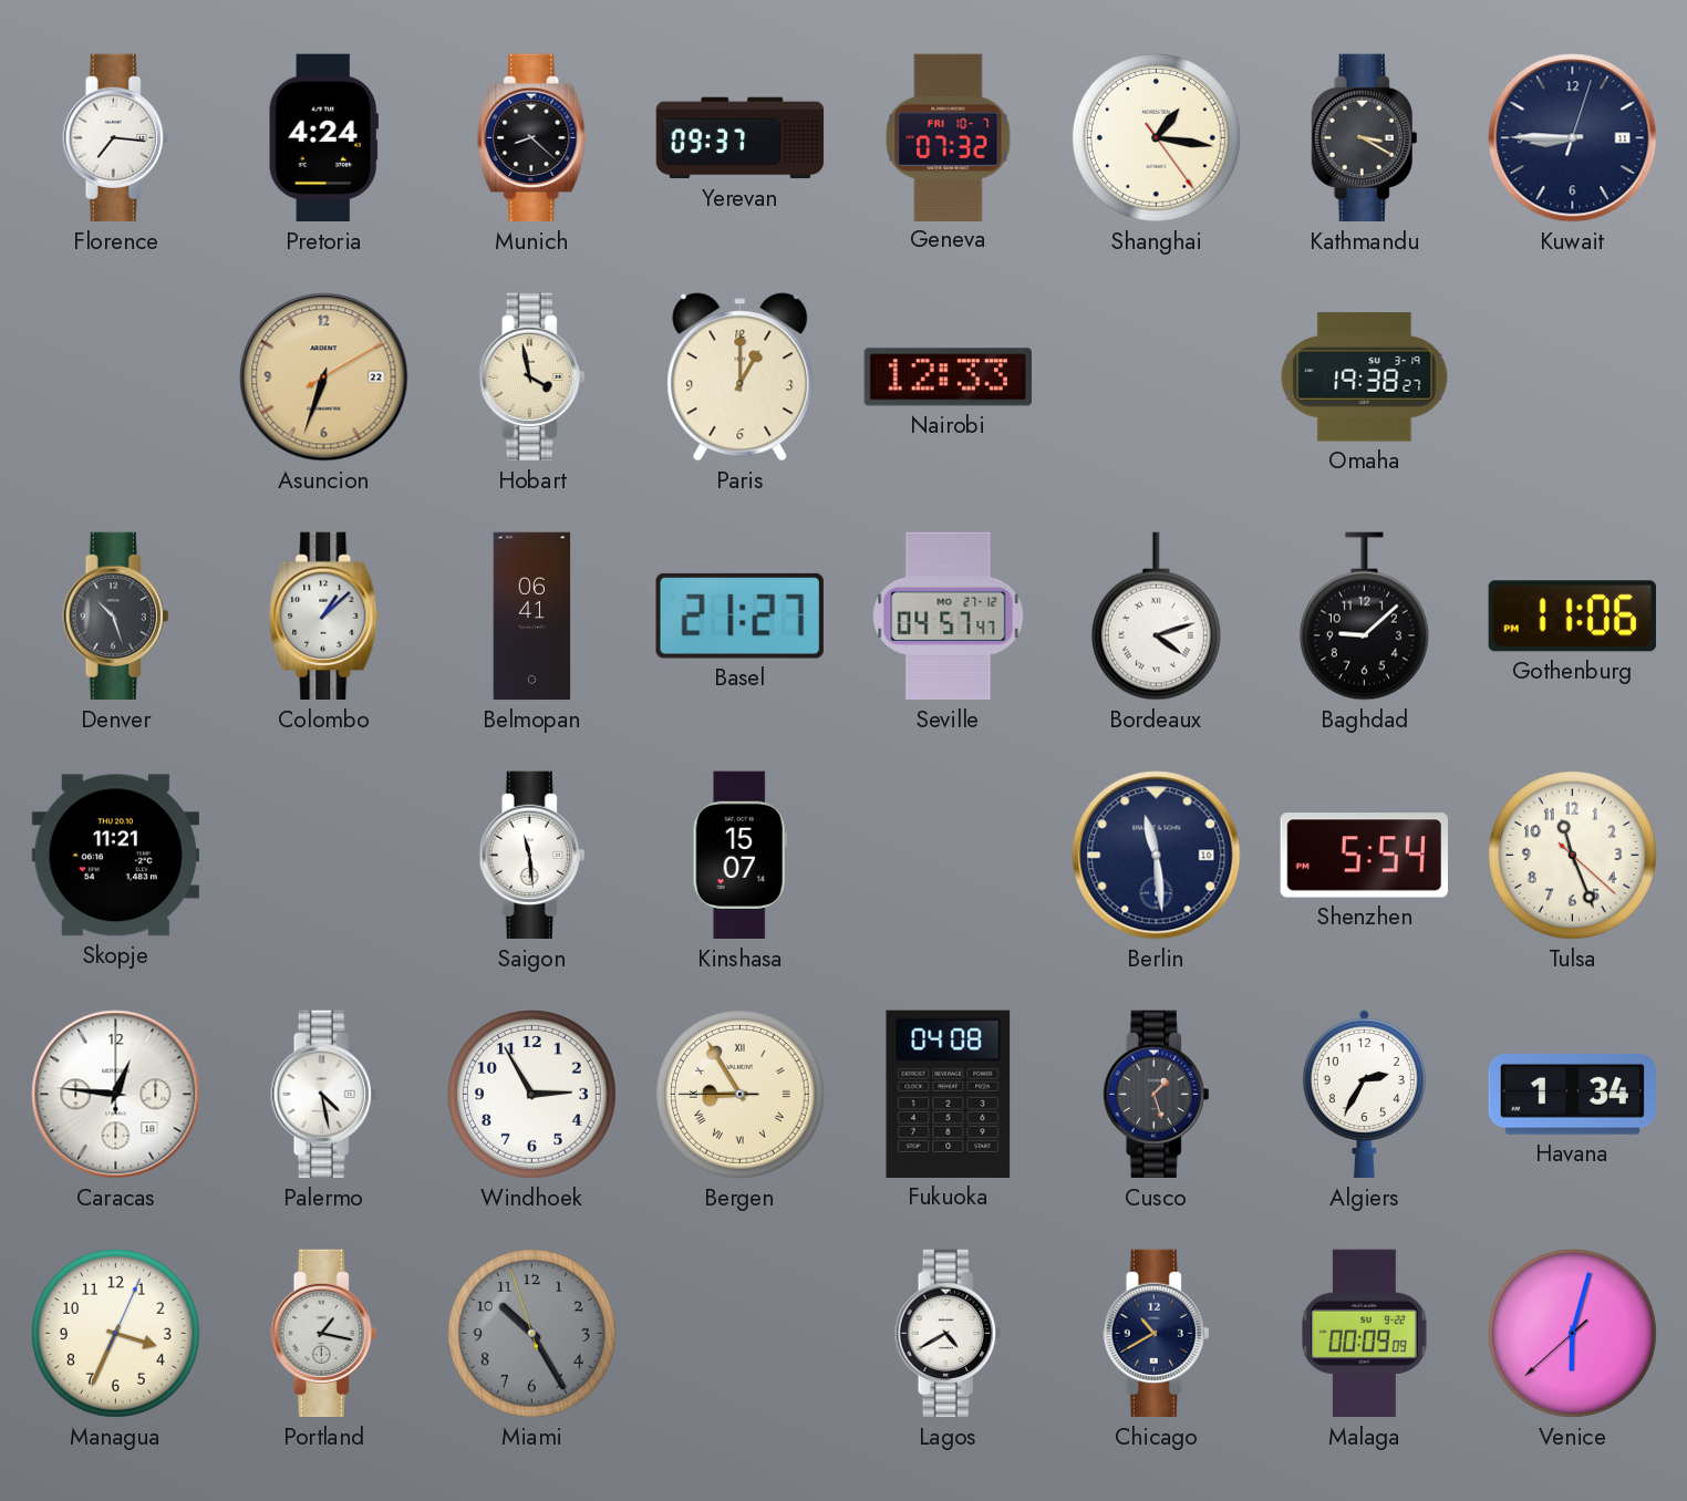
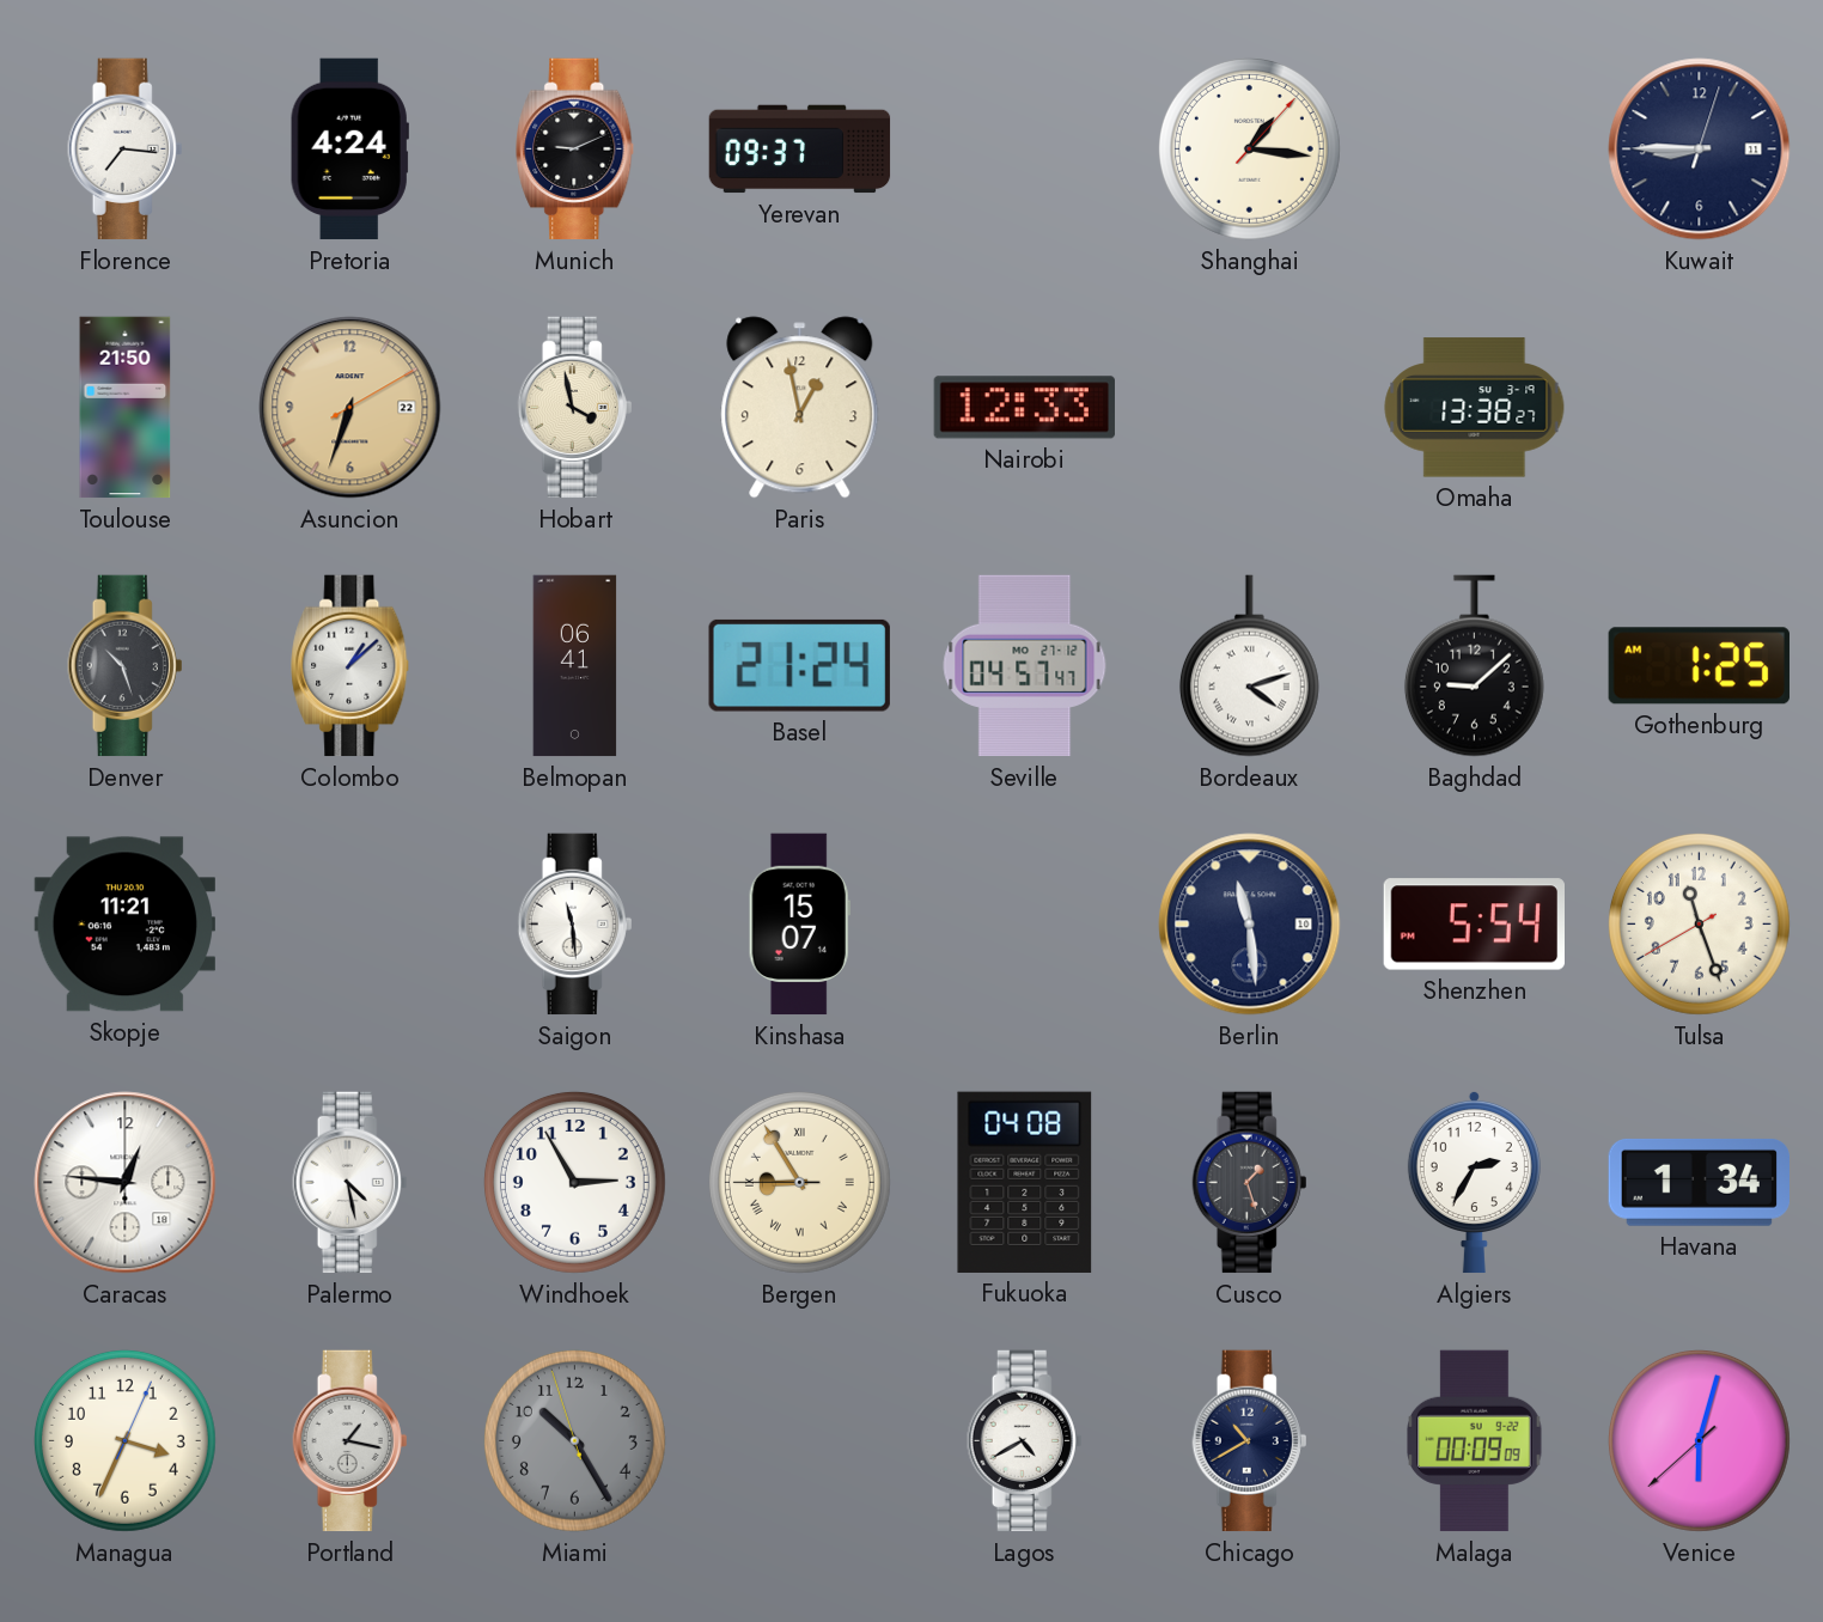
Munich: 8:22 -> 9:11
Geneva: 07:32 -> none
Shanghai: 1:16:24 -> 1:16:07
Kathmandu: 3:20 -> none
Toulouse: none -> 21:50
Paris: 1:00 -> 12:58
Omaha: 19:38 -> 13:38
Basel: 21:27 -> 21:24
Gothenburg: 11:06 -> 1:25
Tulsa: 11:26:22 -> 11:26:40
